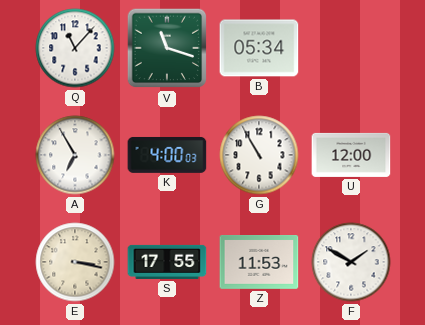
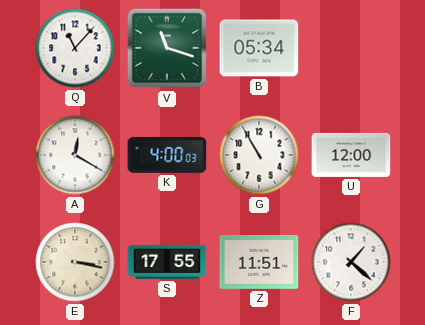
A: 6:55 -> 12:20
Z: 11:53 -> 11:51
F: 1:50 -> 1:22
